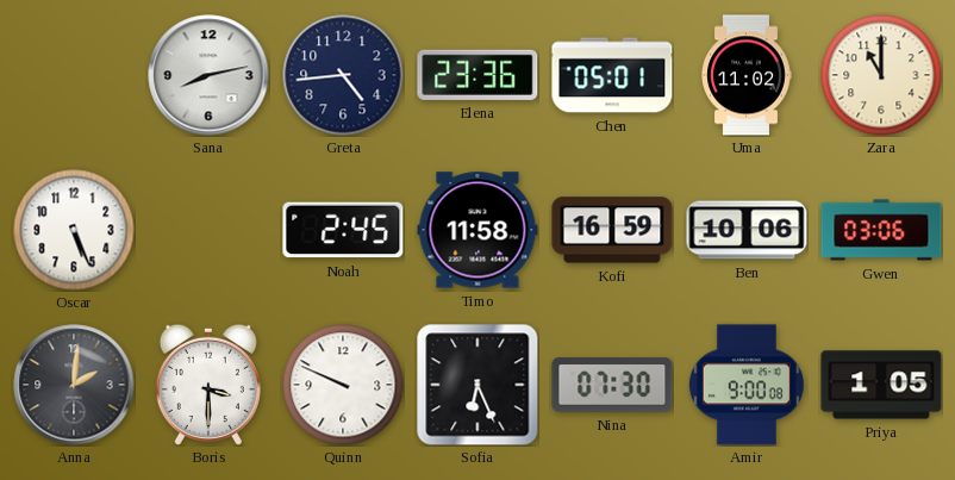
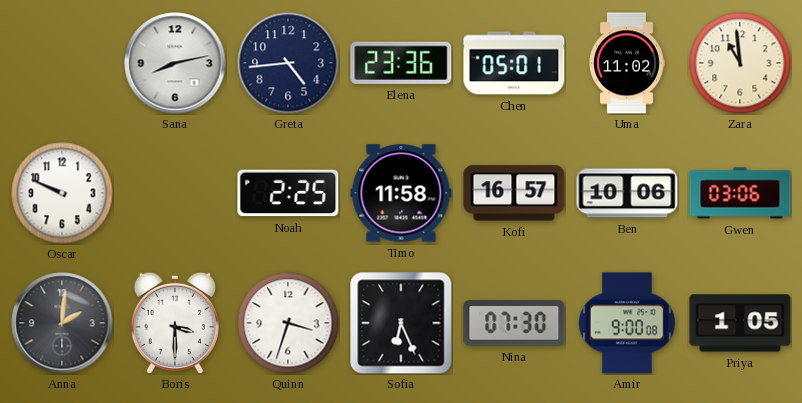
Zara: 11:00 -> 10:59
Oscar: 5:26 -> 9:49
Noah: 2:45 -> 2:25
Kofi: 16:59 -> 16:57
Quinn: 9:49 -> 3:33
